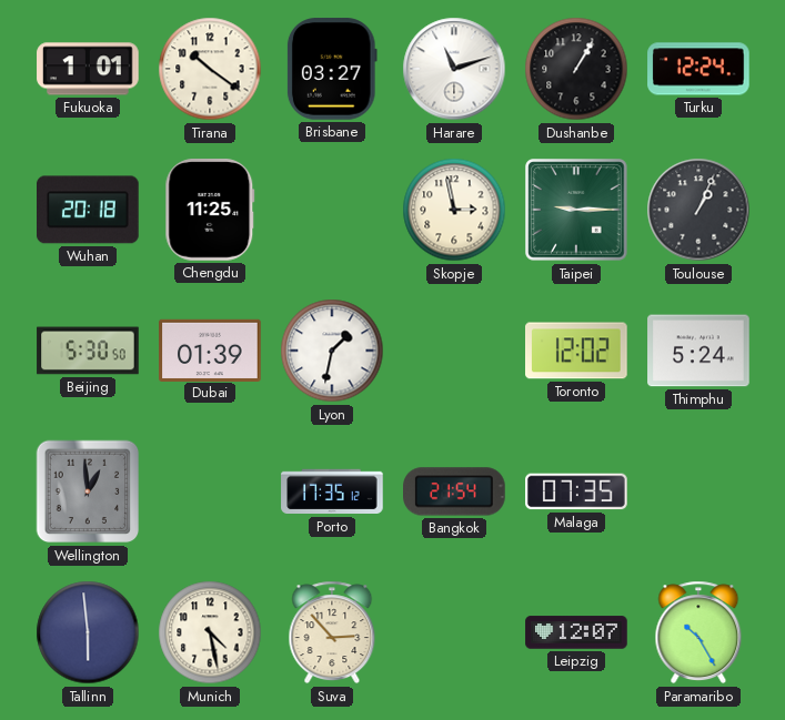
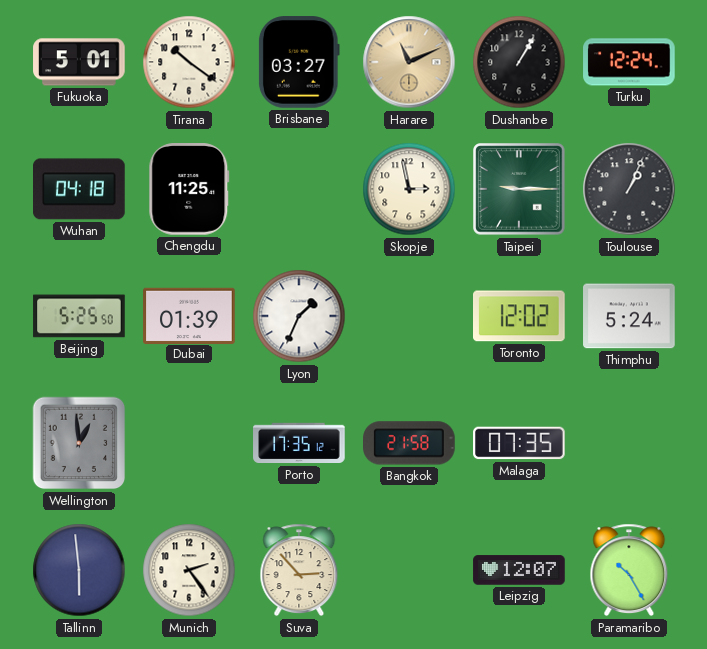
Fukuoka: 1:01 -> 5:01
Harare: 11:12 -> 11:11
Harare dial: white -> champagne
Wuhan: 20:18 -> 04:18
Beijing: 5:30 -> 5:25
Lyon: 1:32 -> 1:34
Bangkok: 21:54 -> 21:58
Munich: 4:28 -> 2:24
